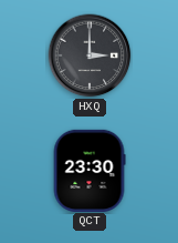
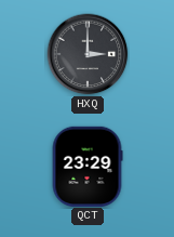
QCT: 23:30 -> 23:29
